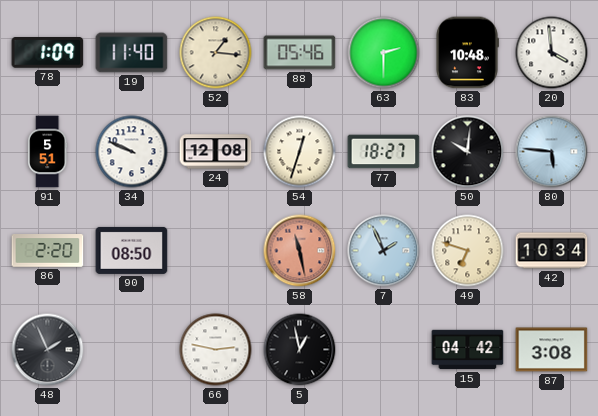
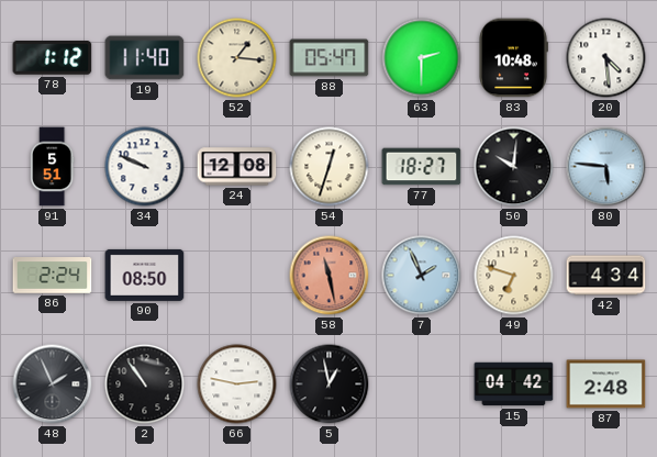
78: 1:09 -> 1:12
88: 05:46 -> 05:47
20: 3:59 -> 4:29
86: 2:20 -> 2:24
42: 10:34 -> 4:34
2: none -> 10:54
87: 3:08 -> 2:48
